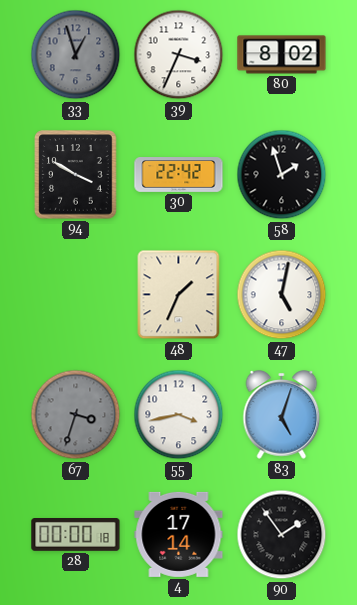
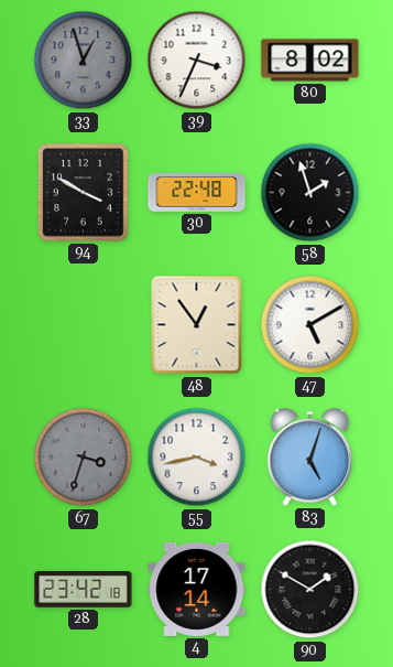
30: 22:42 -> 22:48
48: 1:34 -> 12:54
47: 5:02 -> 5:10
28: 00:00 -> 23:42
90: 1:54 -> 1:50
